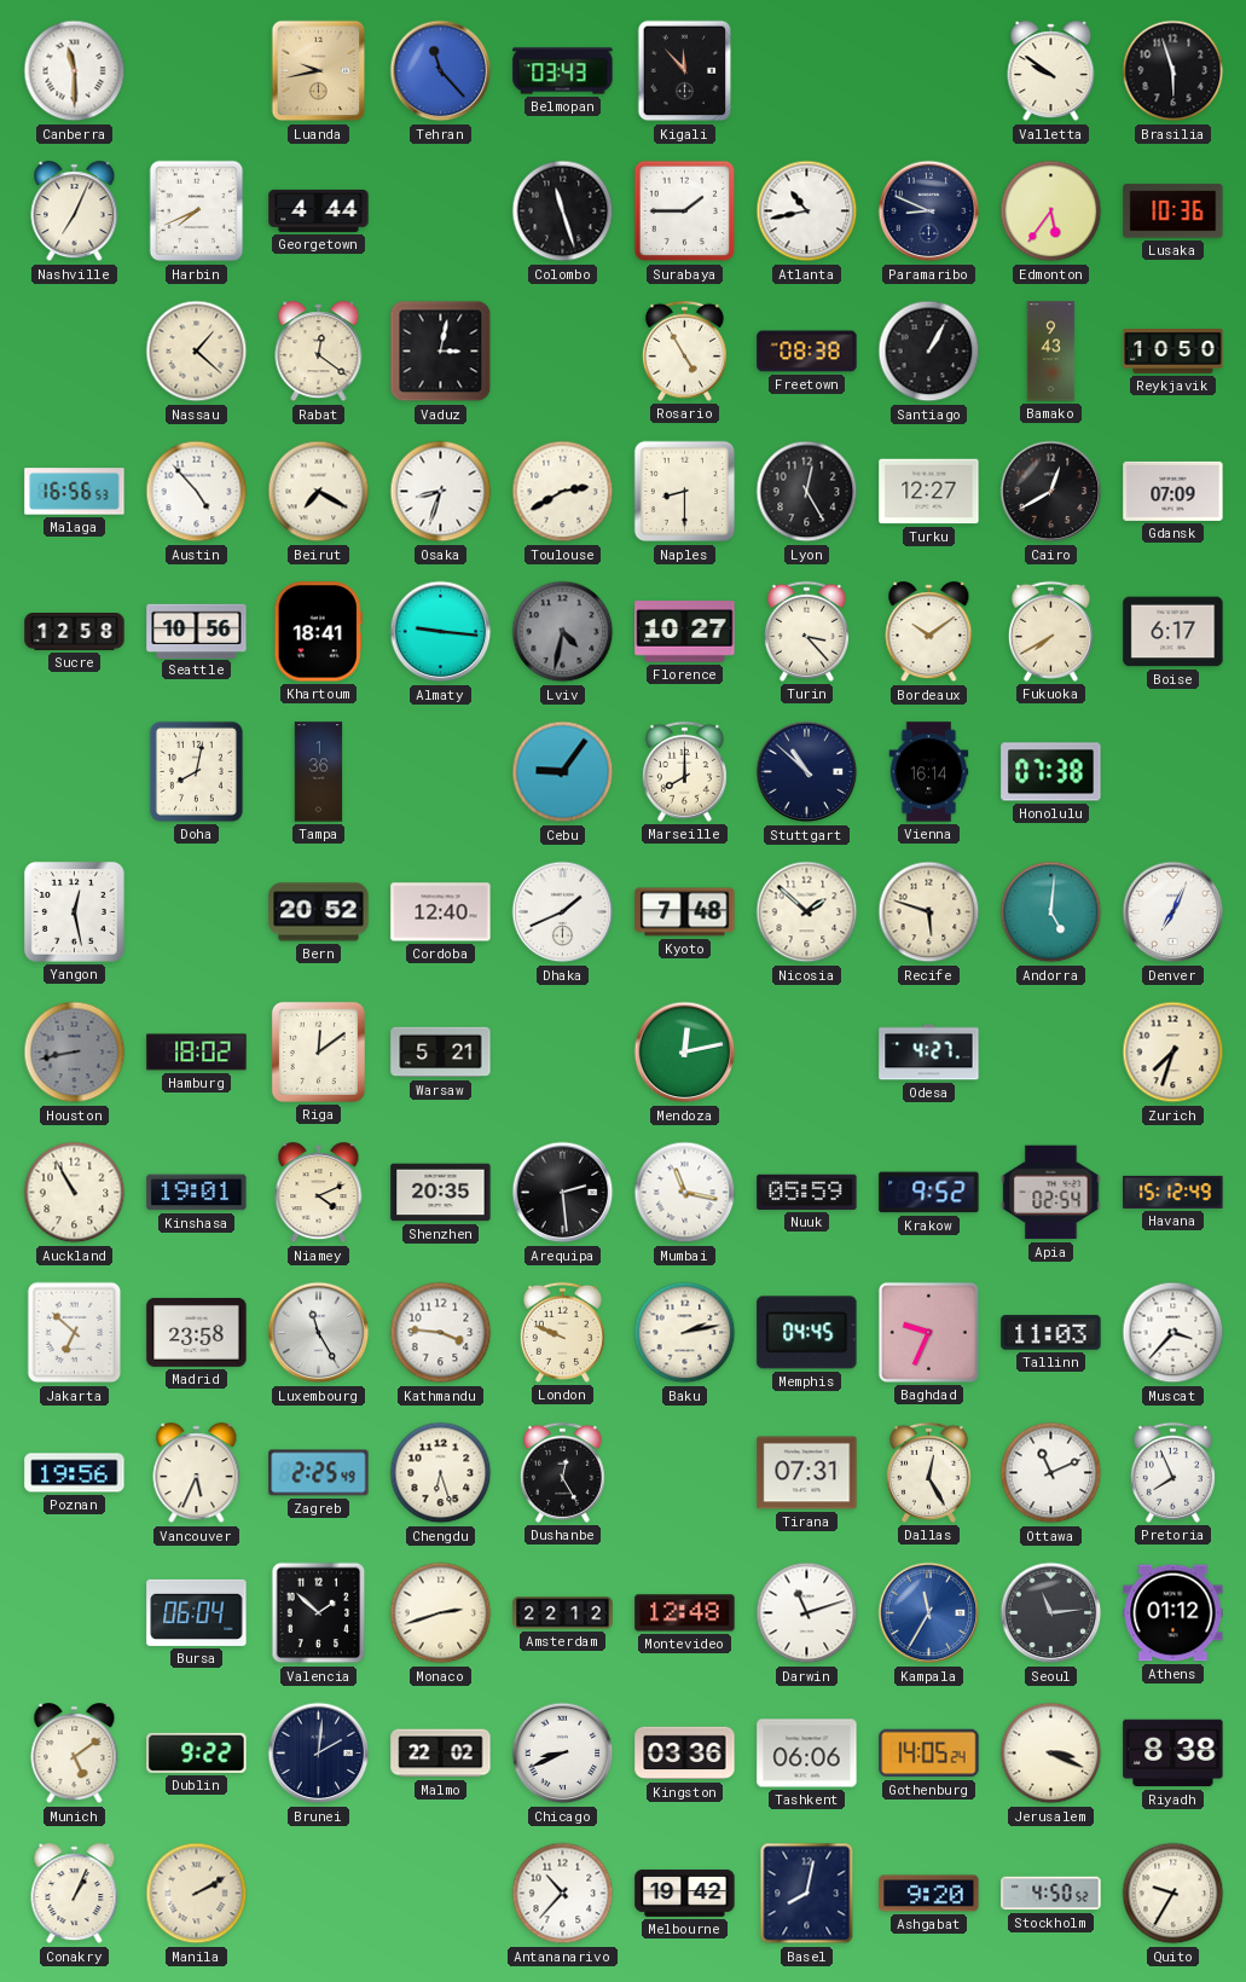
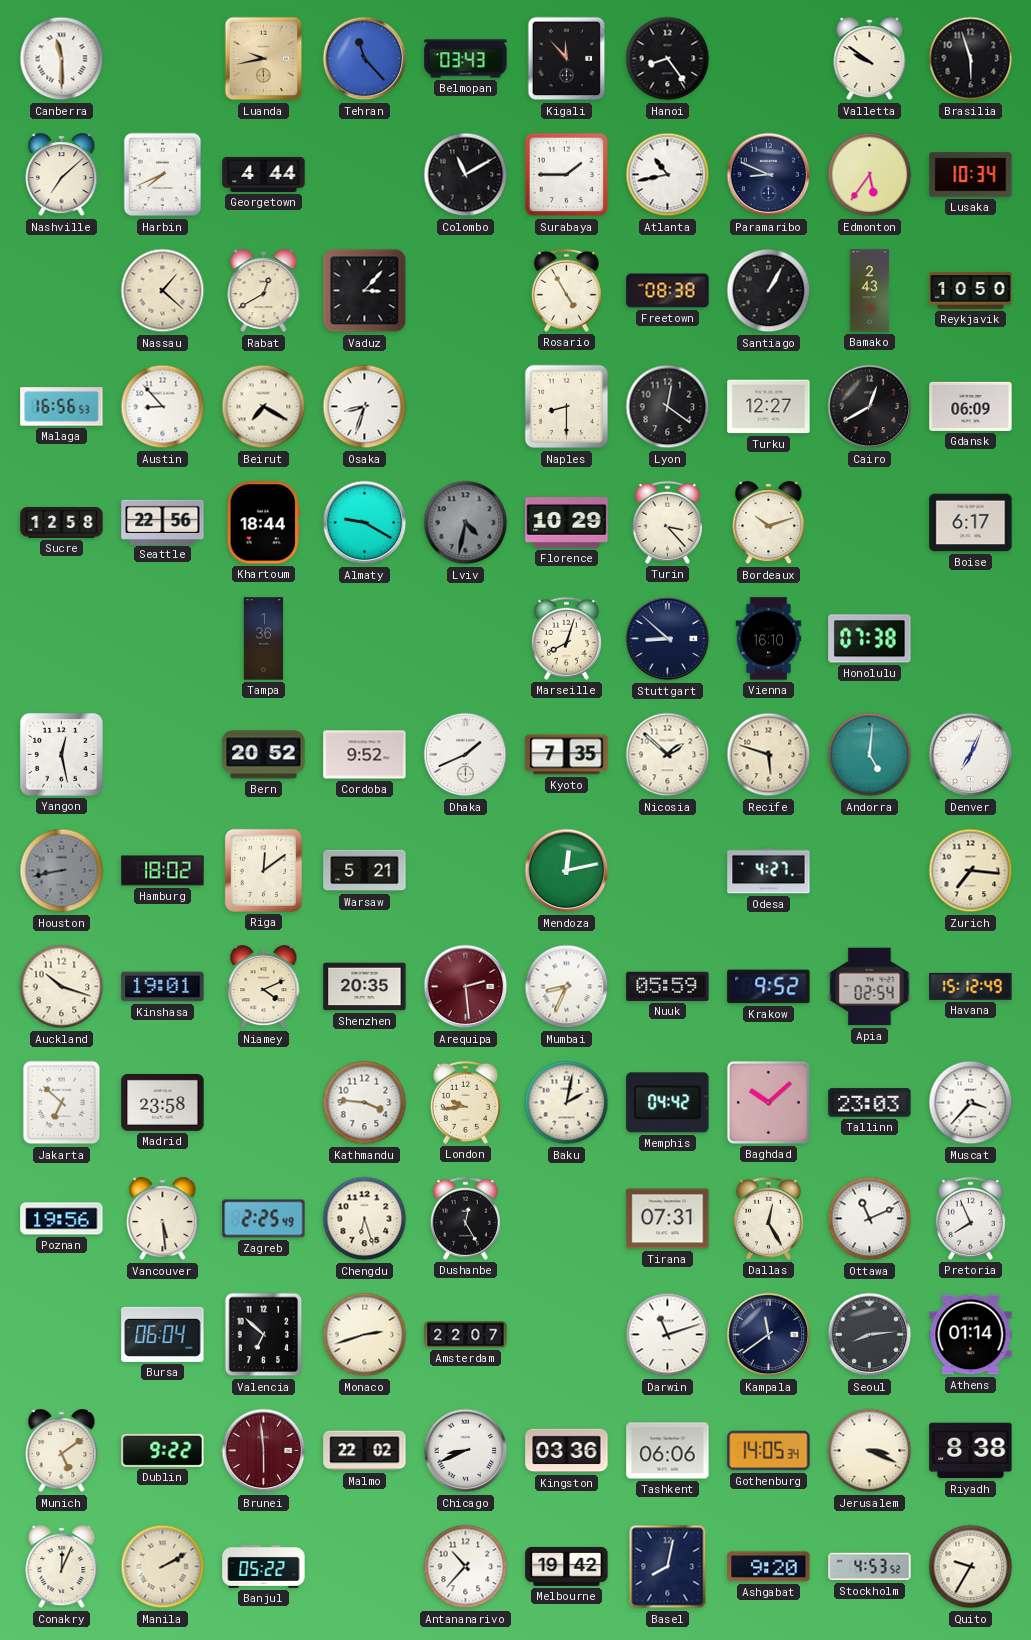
Hanoi: none -> 8:24
Nashville: 7:04 -> 7:08
Colombo: 11:27 -> 11:10
Lusaka: 10:36 -> 10:34
Rabat: 12:21 -> 12:40
Vaduz: 3:02 -> 3:07
Bamako: 9:43 -> 2:43
Austin: 4:53 -> 8:53
Toulouse: 2:40 -> none
Lyon: 12:25 -> 12:21
Gdansk: 07:09 -> 06:09
Seattle: 10:56 -> 22:56
Khartoum: 18:41 -> 18:44
Almaty: 9:16 -> 9:20
Florence: 10:27 -> 10:29
Bordeaux: 10:09 -> 10:12
Fukuoka: 7:40 -> none
Doha: 8:02 -> none
Cebu: 9:06 -> none
Marseille: 8:00 -> 8:03
Stuttgart: 10:52 -> 8:52
Vienna: 16:14 -> 16:10
Cordoba: 12:40 -> 9:52
Kyoto: 7:48 -> 7:35
Zurich: 7:33 -> 7:16
Auckland: 10:55 -> 10:18
Arequipa dial: black -> burgundy
Mumbai: 11:17 -> 8:34
Luxembourg: 11:25 -> none
London: 9:49 -> 9:44
Baku: 2:13 -> 2:02
Memphis: 04:45 -> 04:42
Baghdad: 9:34 -> 10:08
Tallinn: 11:03 -> 23:03
Vancouver: 5:34 -> 5:29
Valencia: 1:52 -> 6:52
Amsterdam: 22:12 -> 22:07
Montevideo: 12:48 -> none
Kampala: 11:35 -> 11:39
Kampala dial: blue -> navy
Seoul: 11:14 -> 8:14
Athens: 01:12 -> 01:14
Brunei: 2:01 -> 5:59
Brunei dial: navy -> burgundy
Gothenburg: 14:05:24 -> 14:05:34
Conakry: 1:04 -> 12:04
Banjul: none -> 05:22
Stockholm: 4:50 -> 4:53
